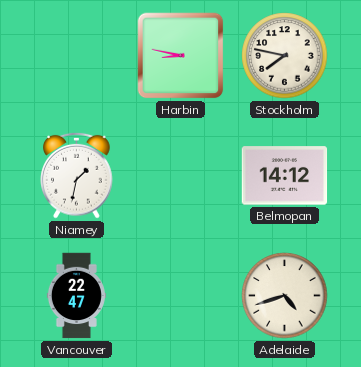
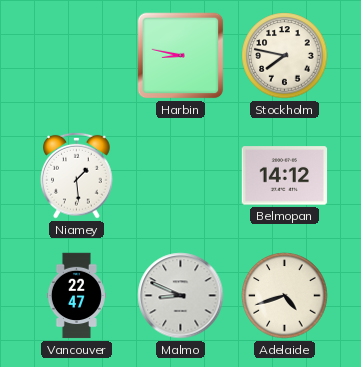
Niamey: 1:32 -> 1:29
Malmo: none -> 8:49
